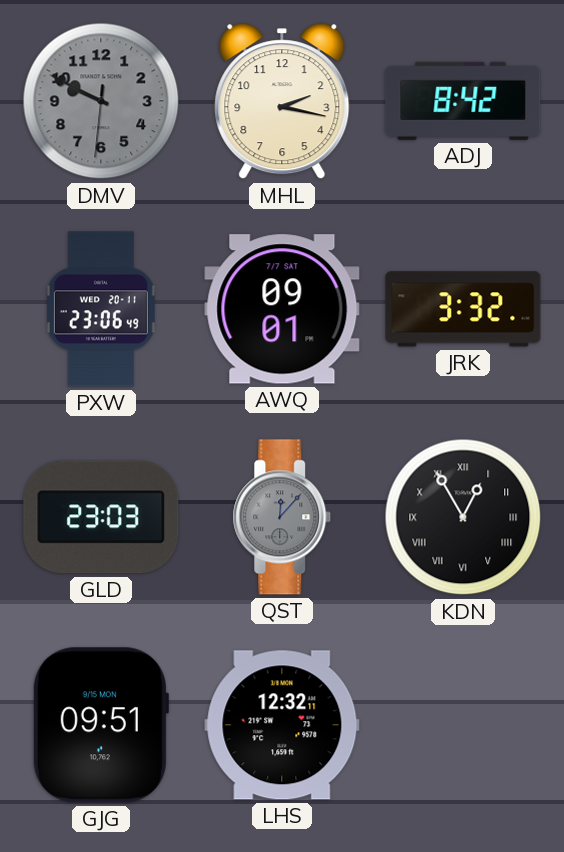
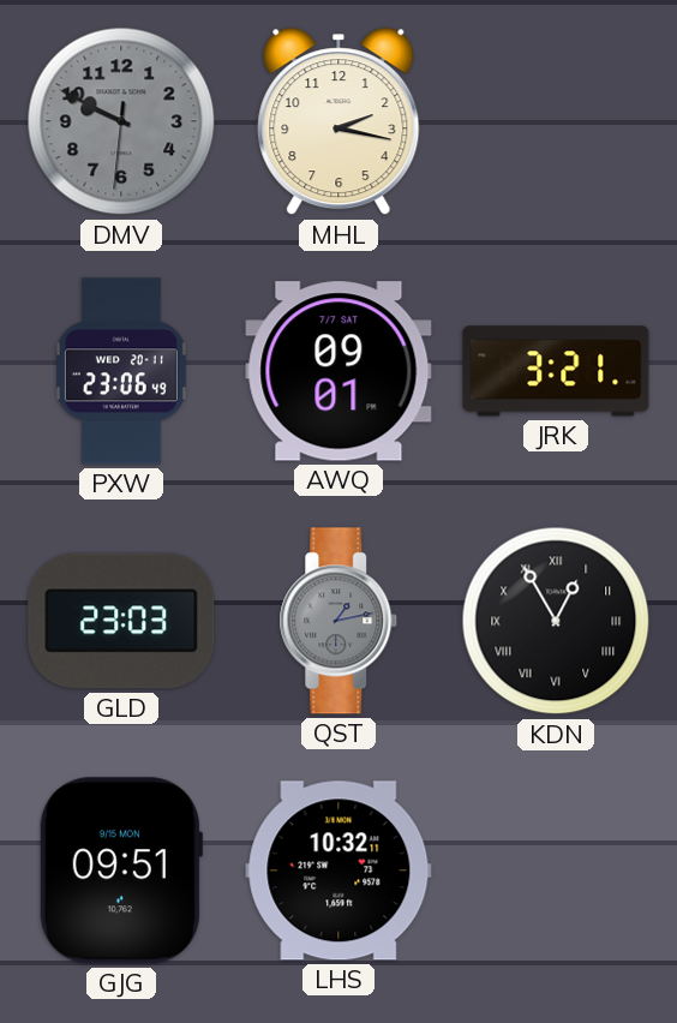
ADJ: 8:42 -> none
JRK: 3:32 -> 3:21
QST: 12:07 -> 1:13
LHS: 12:32 -> 10:32
